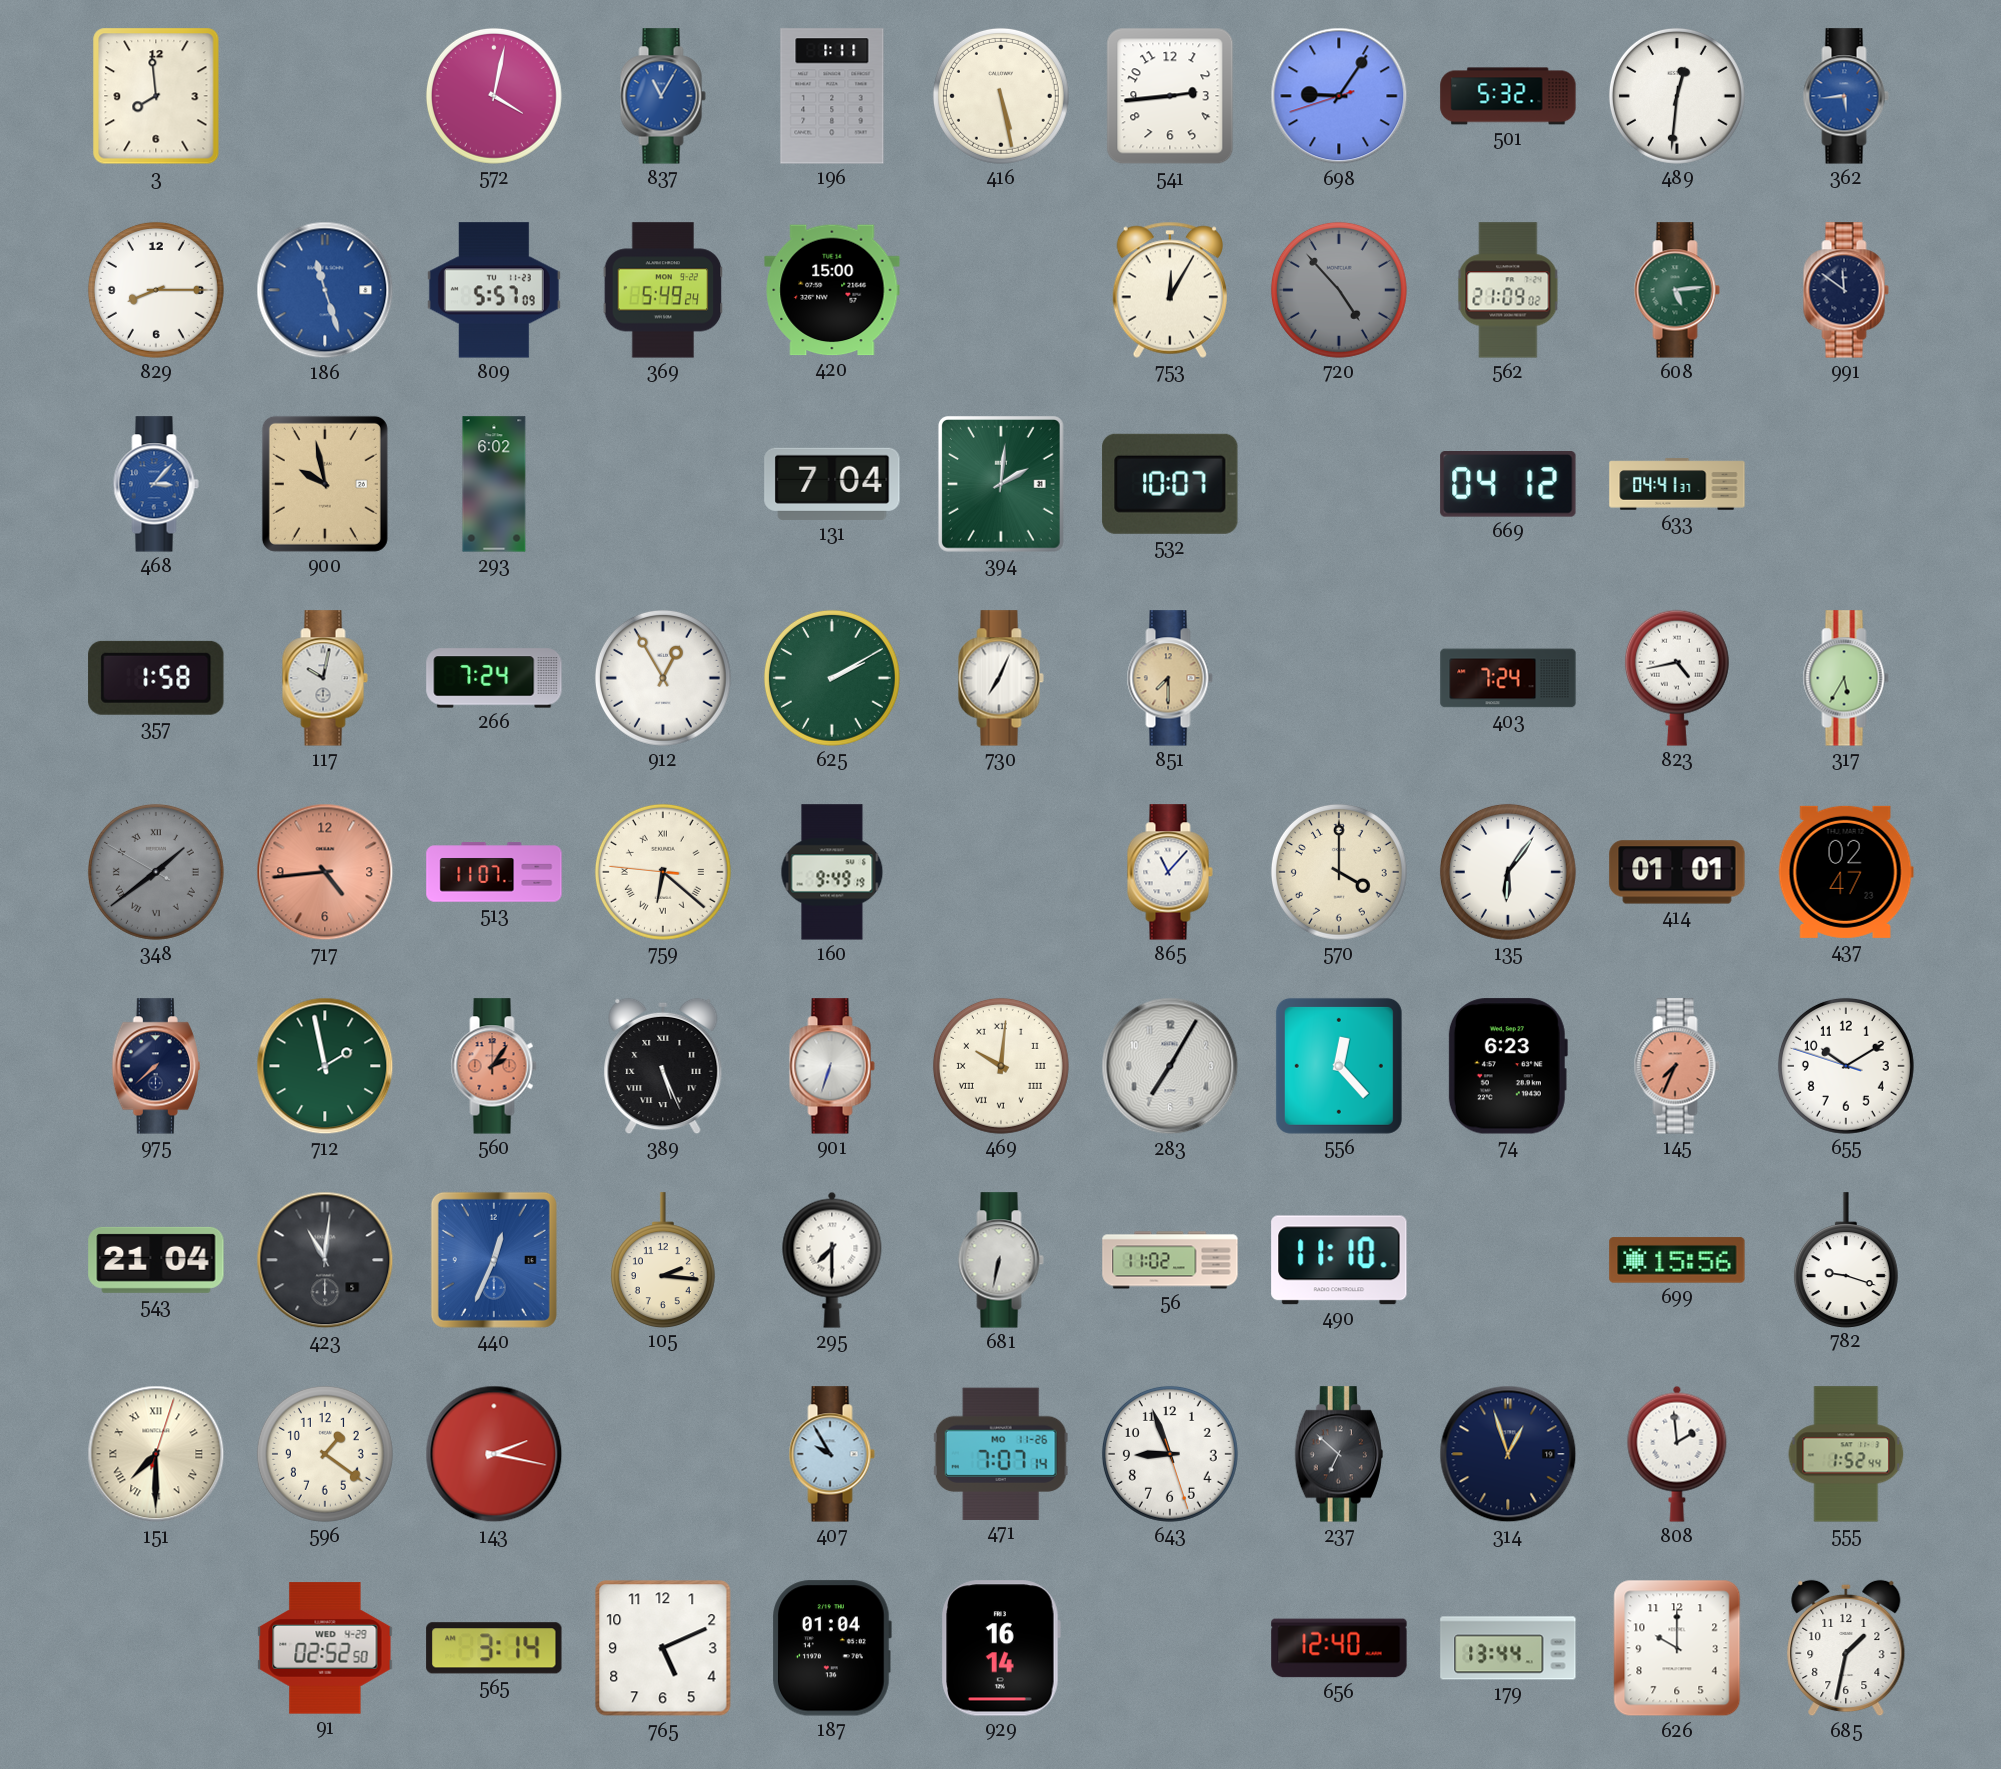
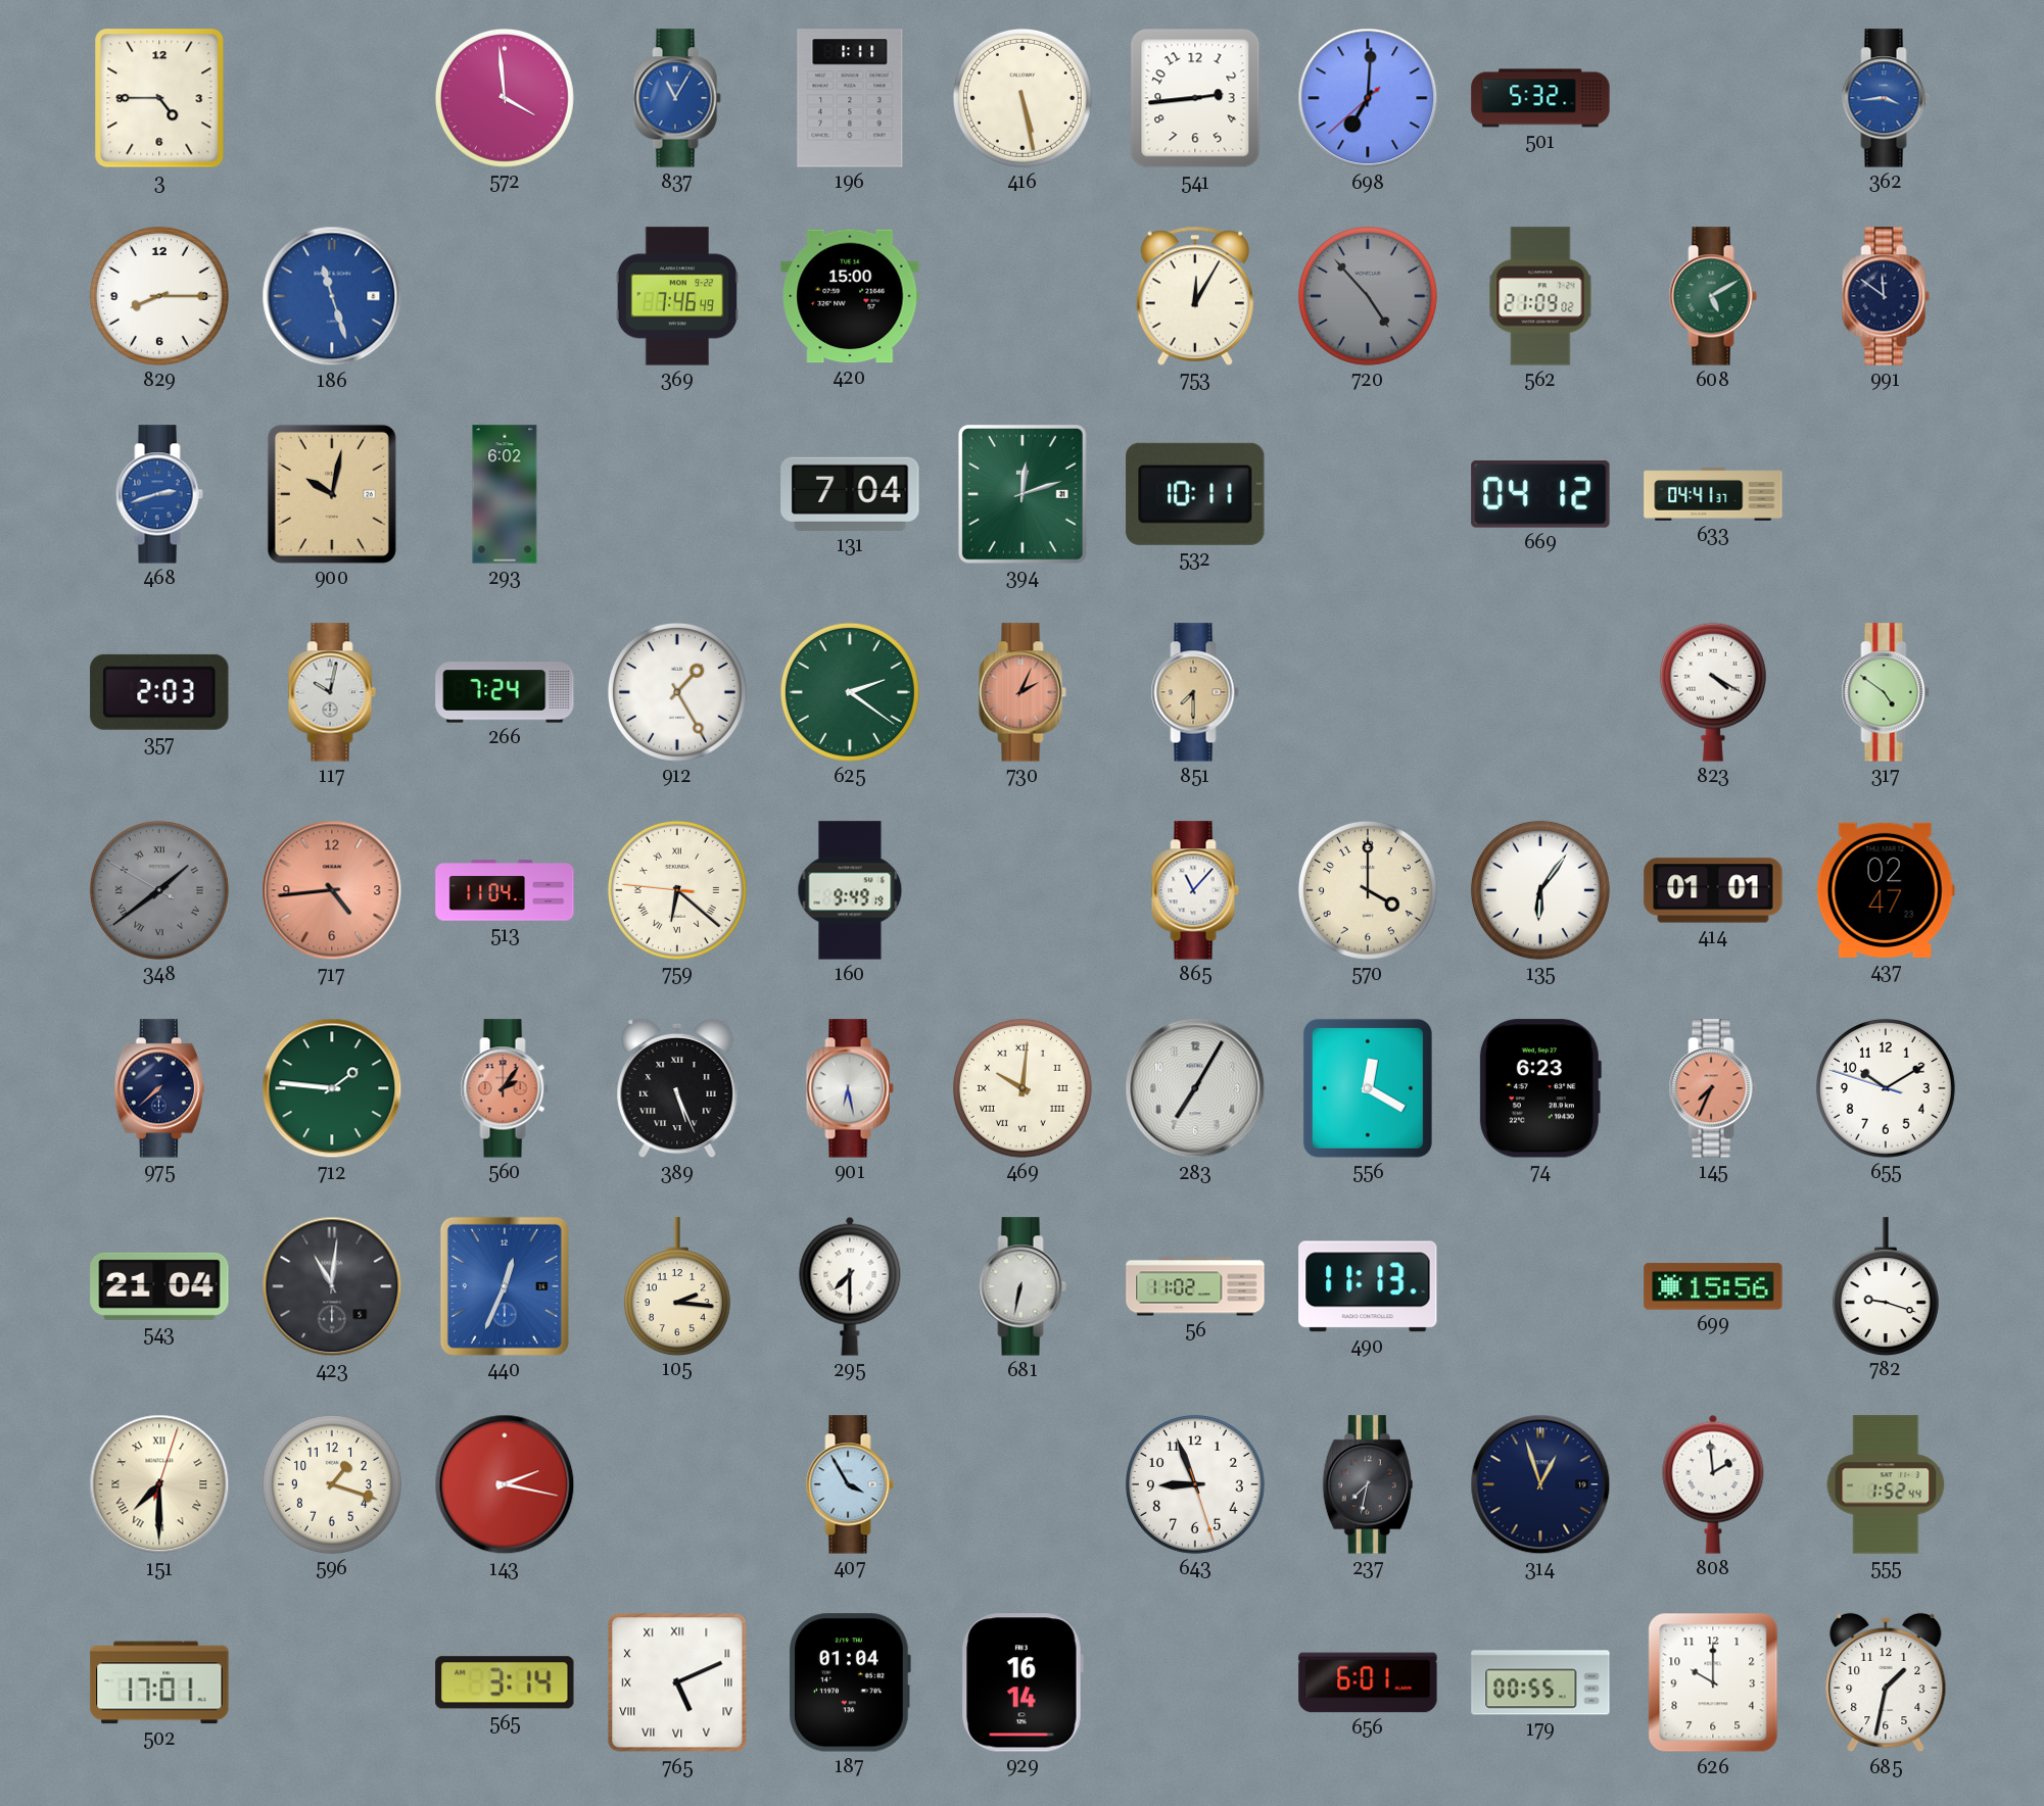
3: 7:59 -> 4:45
572: 4:02 -> 3:59
698: 9:05 -> 7:00
489: 12:31 -> none
362: 5:44 -> 3:44
809: 5:57 -> none
369: 5:49 -> 7:46
608: 5:14 -> 5:10
468: 3:07 -> 2:42
900: 9:58 -> 10:02
394: 2:01 -> 12:12
532: 10:07 -> 10:11
357: 1:58 -> 2:03
912: 12:55 -> 1:25
625: 2:10 -> 2:21
730: 7:04 -> 2:04
730 dial: white -> salmon
403: 7:24 -> none
823: 4:43 -> 4:20
317: 5:35 -> 4:51
513: 11:07 -> 11:04
712: 1:58 -> 1:46
901: 6:33 -> 6:28
556: 12:23 -> 12:20
490: 11:10 -> 11:13
596: 1:21 -> 1:18
407: 9:55 -> 3:55
471: 7:07 -> none
237: 6:52 -> 7:32
502: none -> 17:01
91: 02:52 -> none
765 numerals: Arabic -> Roman
656: 12:40 -> 6:01
179: 13:44 -> 00:55
